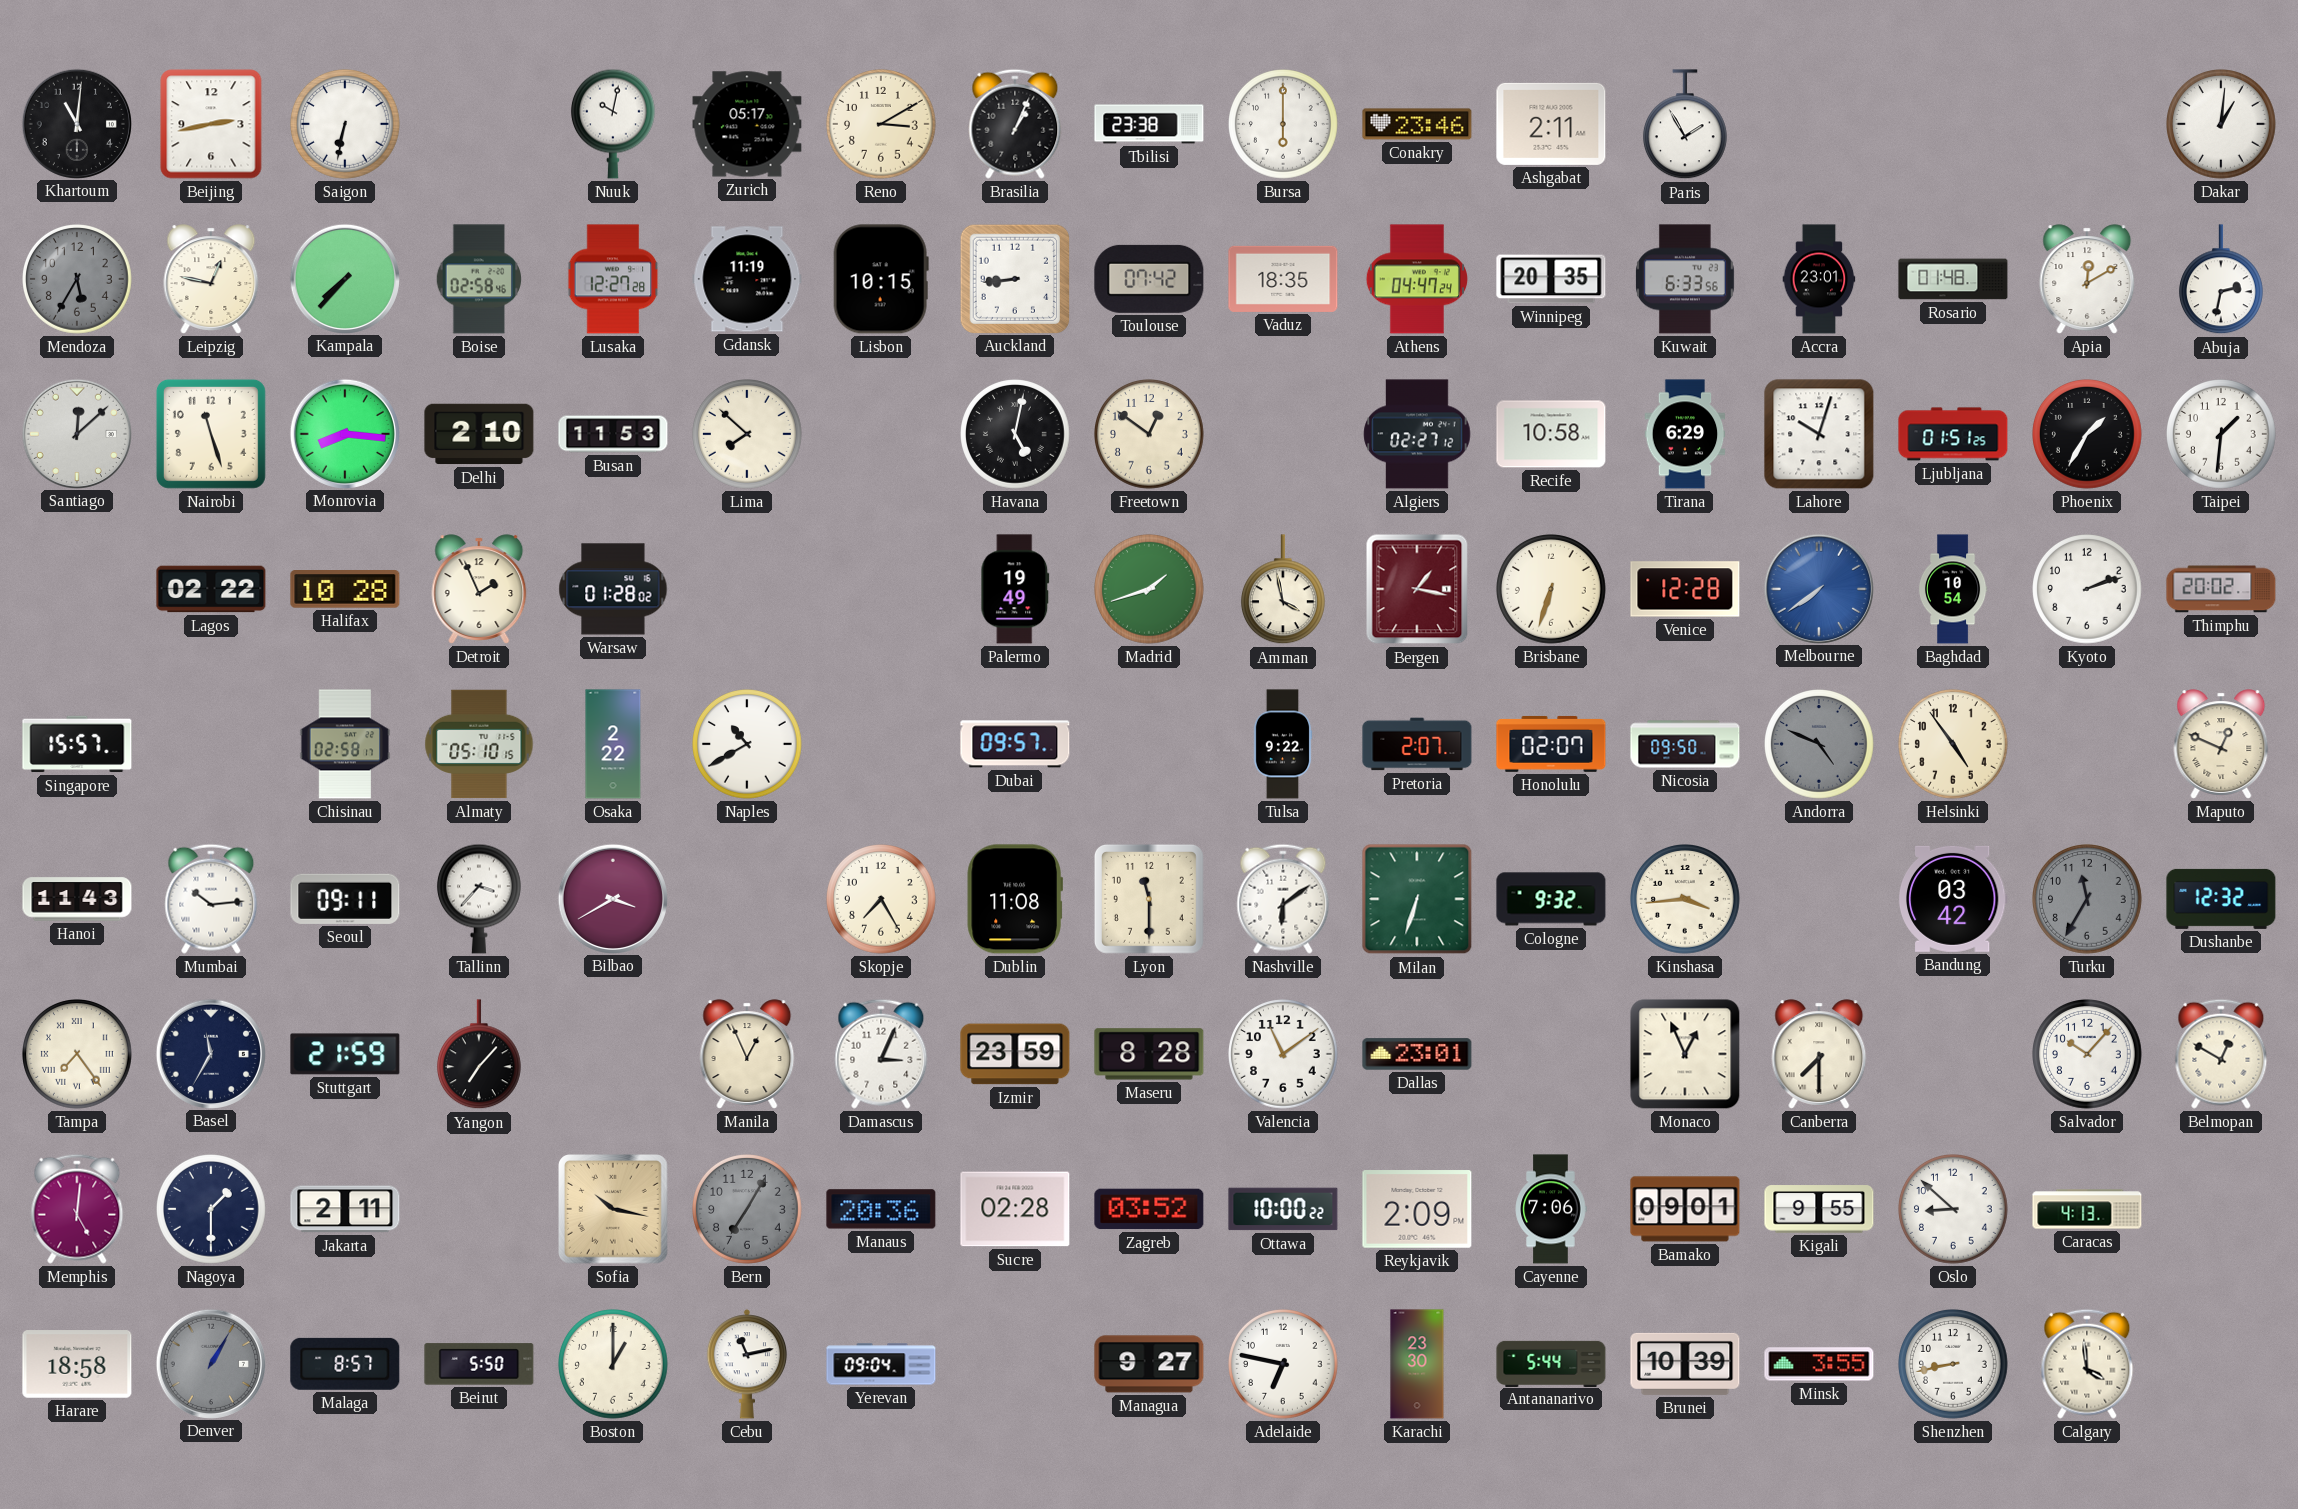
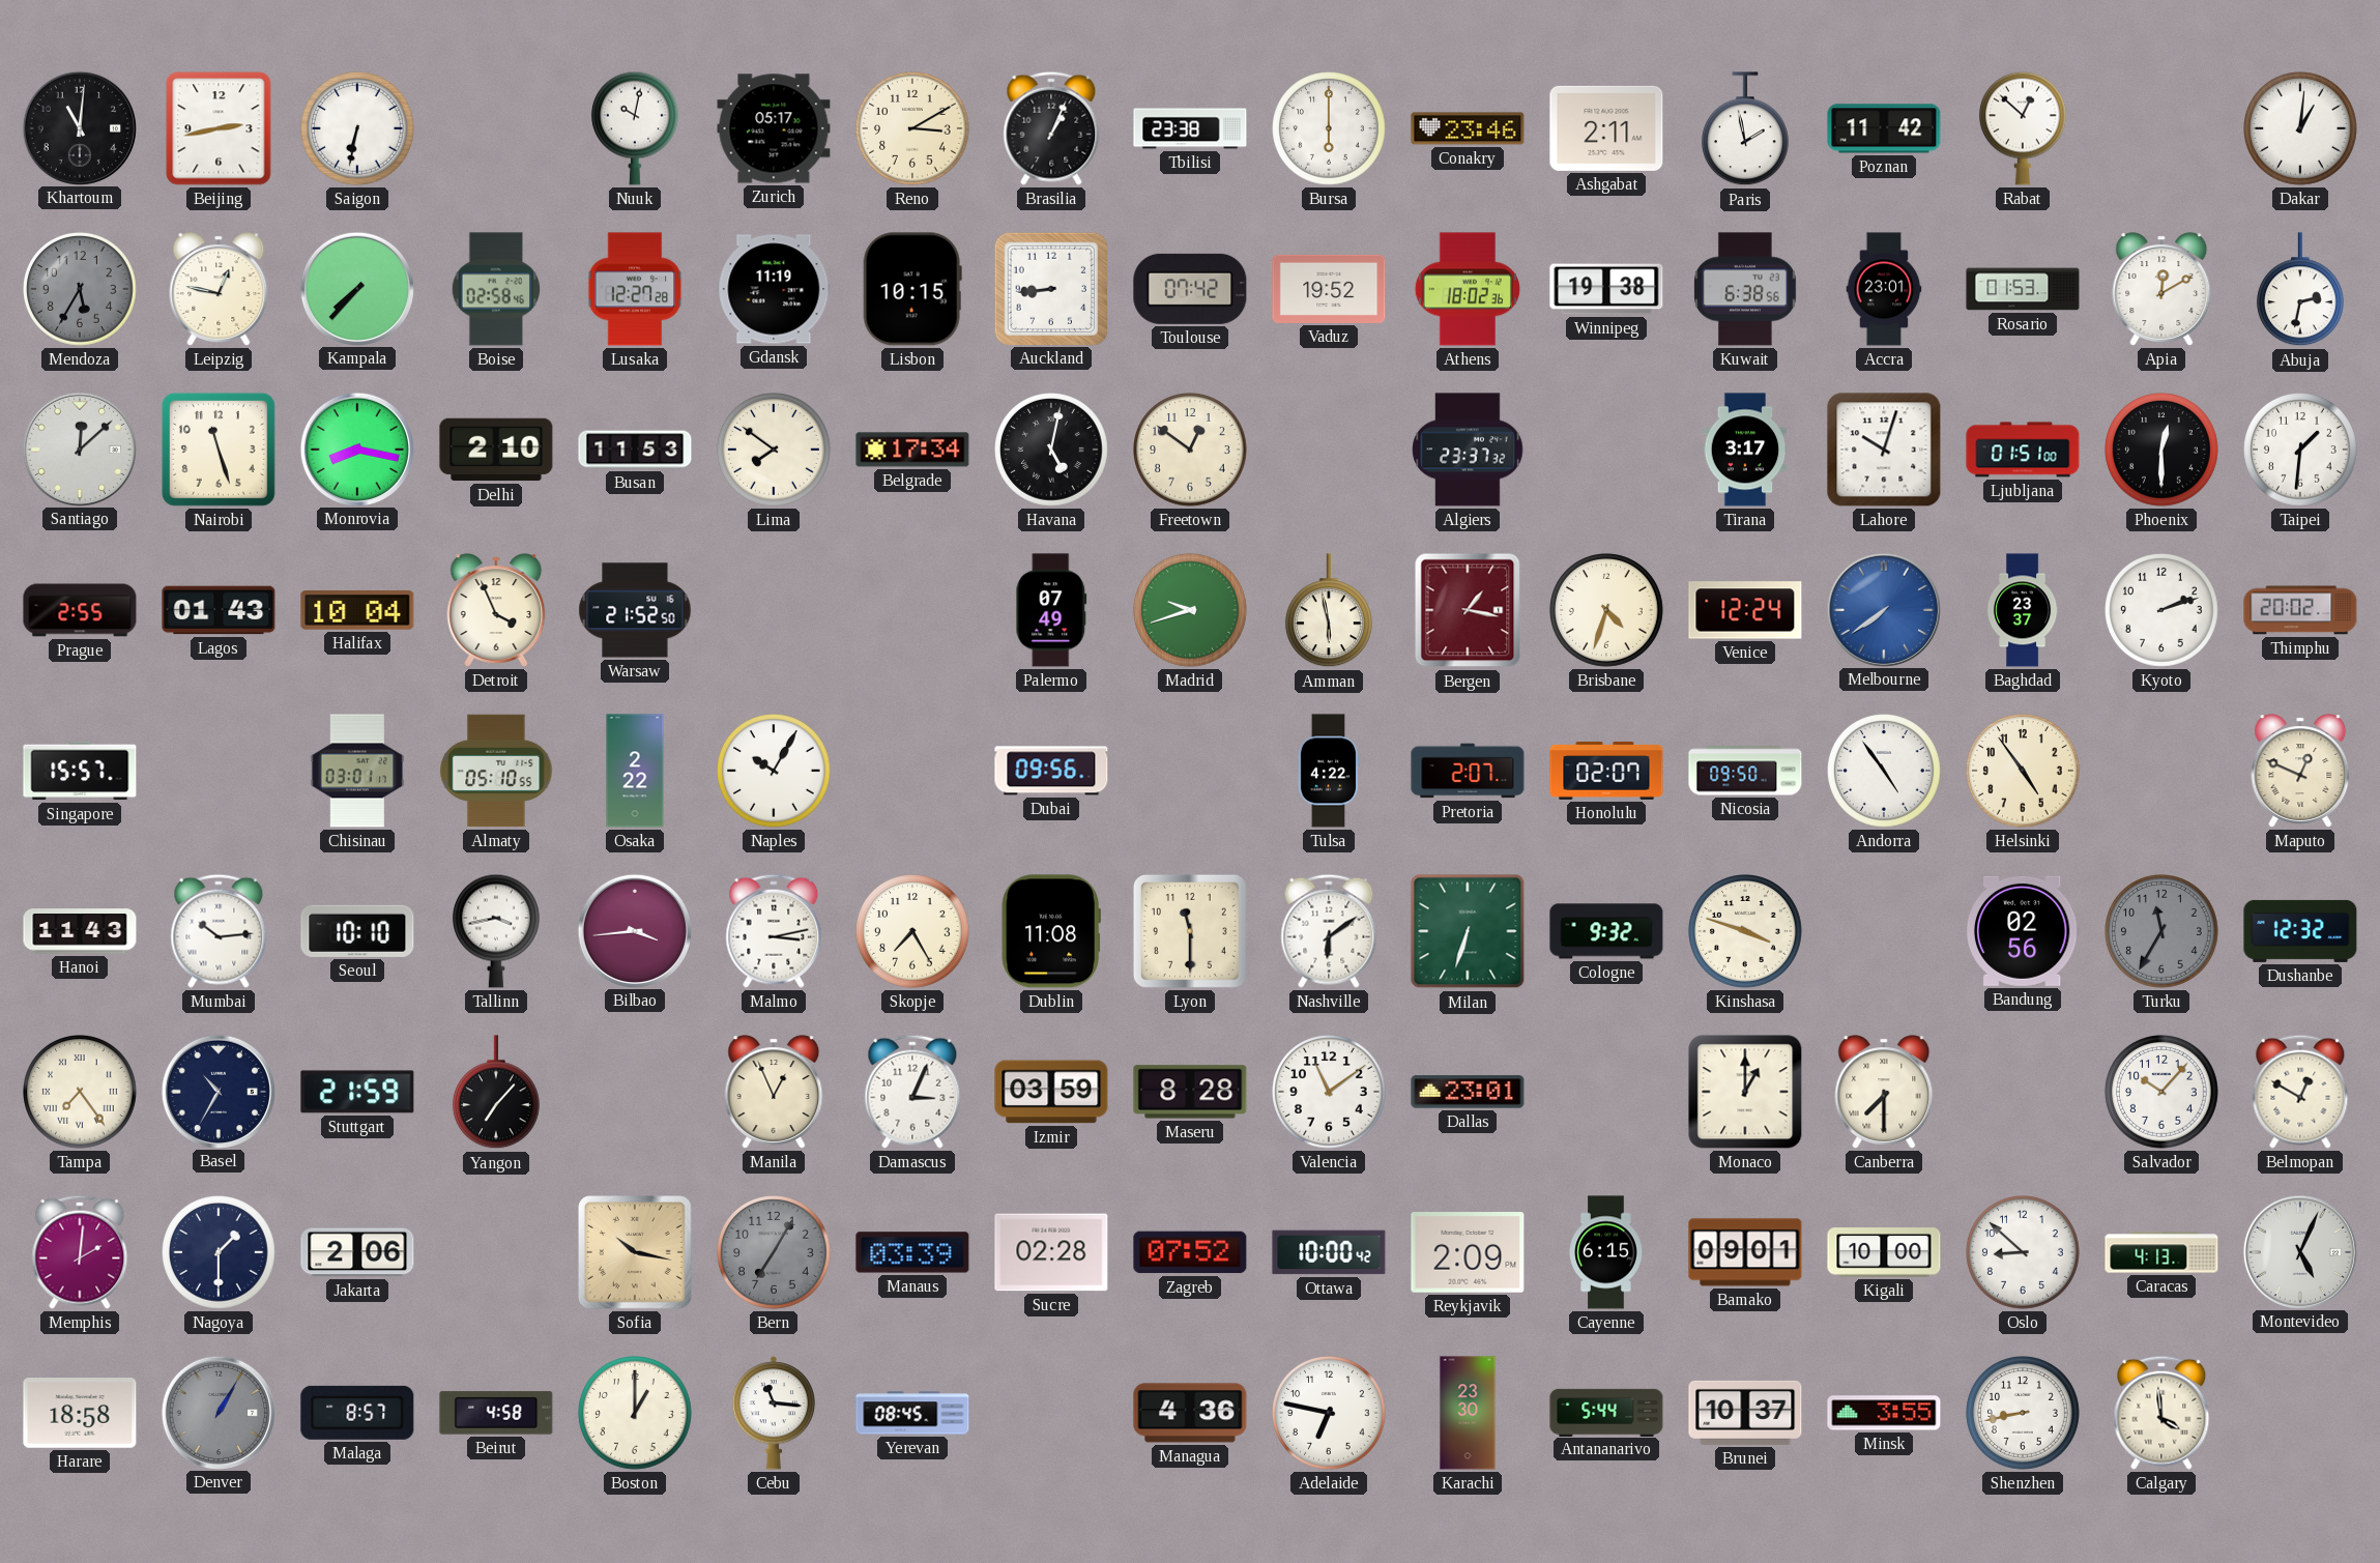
Paris: 1:55 -> 1:58
Poznan: none -> 11:42
Rabat: none -> 12:52
Vaduz: 18:35 -> 19:52
Athens: 04:47 -> 18:02
Winnipeg: 20:35 -> 19:38
Kuwait: 6:33 -> 6:38
Rosario: 01:48 -> 01:53
Monrovia: 8:16 -> 8:17
Lima: 7:52 -> 7:51
Belgrade: none -> 17:34
Algiers: 02:27 -> 23:37
Recife: 10:58 -> none
Tirana: 6:29 -> 3:17
Ljubljana: 01:51:25 -> 01:51:00
Phoenix: 1:35 -> 12:30
Prague: none -> 2:55
Lagos: 02:22 -> 01:43
Halifax: 10:28 -> 10:04
Detroit: 1:56 -> 3:56
Warsaw: 01:28 -> 21:52
Palermo: 19:49 -> 07:49
Madrid: 1:42 -> 9:42
Amman: 3:58 -> 5:58
Brisbane: 6:33 -> 4:33
Venice: 12:28 -> 12:24
Baghdad: 10:54 -> 23:37
Chisinau: 02:58 -> 03:01
Almaty: 05:10:15 -> 05:10:55
Naples: 10:40 -> 10:05
Dubai: 09:57 -> 09:56
Tulsa: 9:22 -> 4:22
Andorra: 4:49 -> 4:54
Andorra dial: grey -> white
Seoul: 09:11 -> 10:10
Tallinn: 3:37 -> 3:43
Bilbao: 3:40 -> 3:44
Malmo: none -> 3:13
Kinshasa: 3:44 -> 3:48
Bandung: 03:42 -> 02:56
Basel: 11:35 -> 10:35
Izmir: 23:59 -> 03:59
Monaco: 12:56 -> 1:00
Memphis: 5:01 -> 2:01
Jakarta: 2:11 -> 2:06
Manaus: 20:36 -> 03:39
Zagreb: 03:52 -> 07:52
Ottawa: 10:00:22 -> 10:00:42
Cayenne: 7:06 -> 6:15
Kigali: 9:55 -> 10:00
Montevideo: none -> 5:04
Beirut: 5:50 -> 4:58
Cebu: 11:13 -> 11:16
Yerevan: 09:04 -> 08:45
Managua: 9:27 -> 4:36
Brunei: 10:39 -> 10:37
